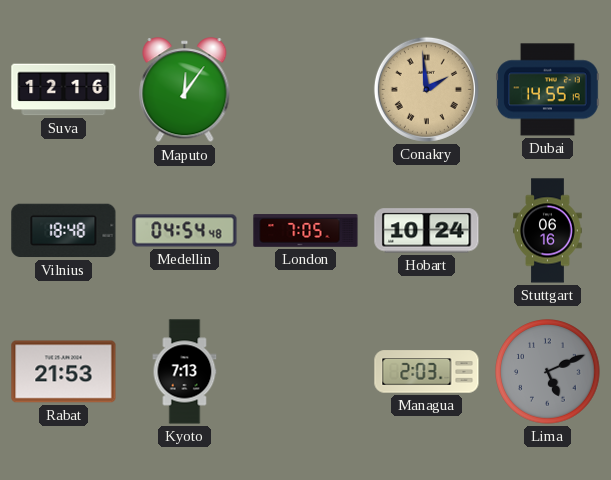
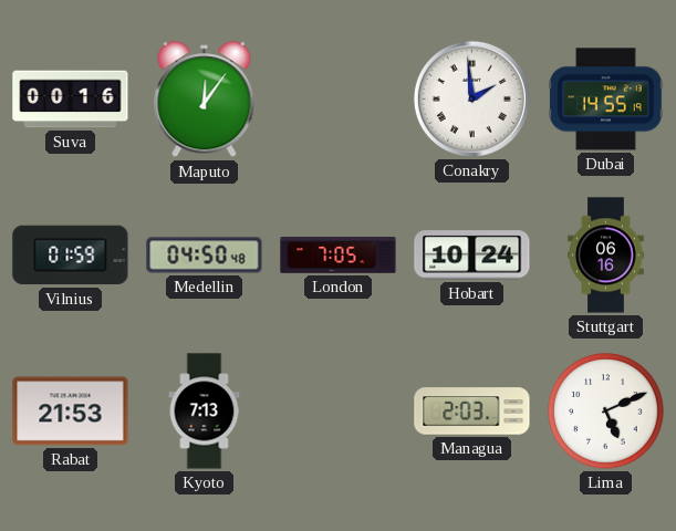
Suva: 12:16 -> 00:16
Conakry dial: champagne -> white
Vilnius: 18:48 -> 01:59
Medellin: 04:54 -> 04:50
Lima dial: grey -> white
